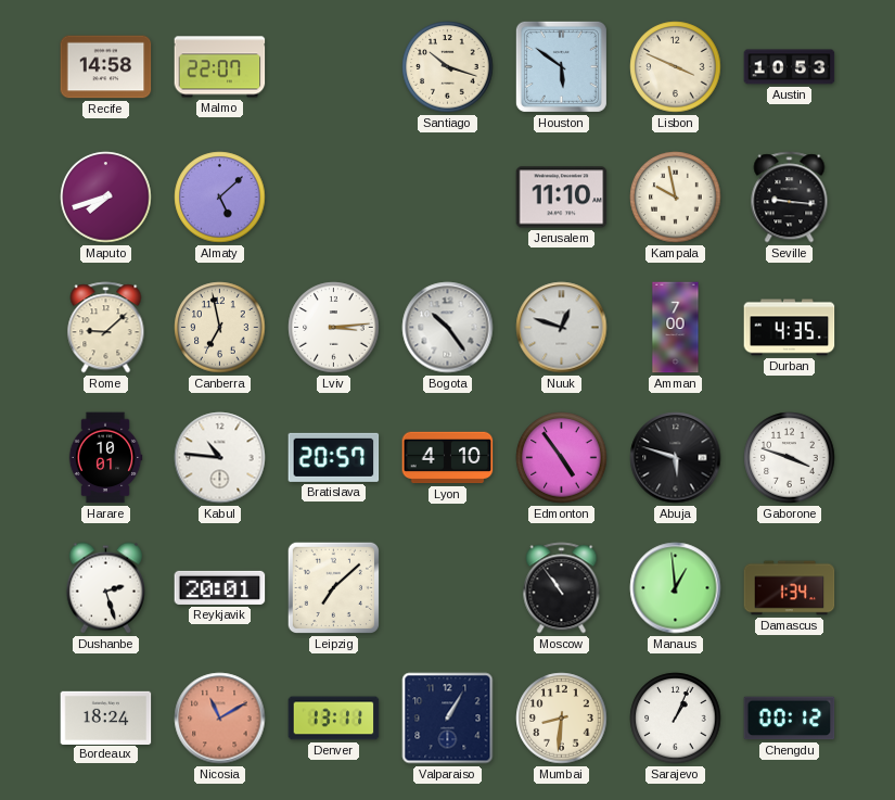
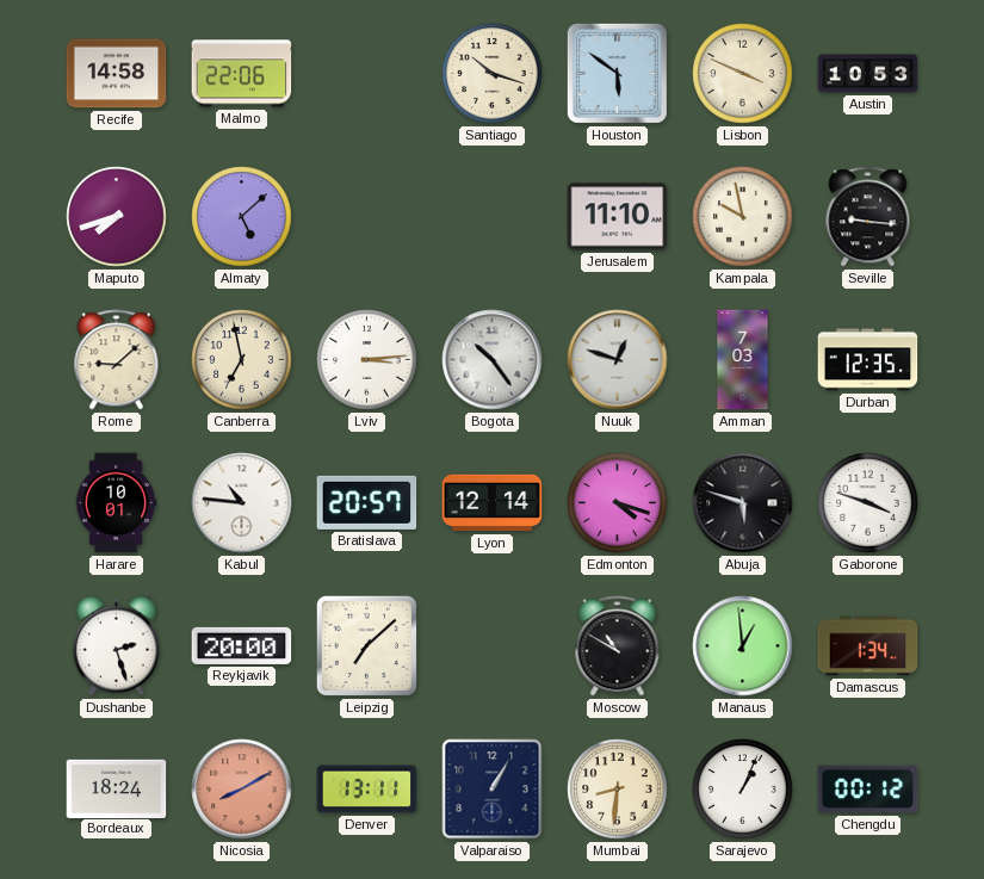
Malmo: 22:07 -> 22:06
Amman: 7:00 -> 7:03
Durban: 4:35 -> 12:35
Lyon: 4:10 -> 12:14
Edmonton: 4:54 -> 4:18
Reykjavik: 20:01 -> 20:00
Moscow: 10:54 -> 10:50
Nicosia: 11:10 -> 8:10
